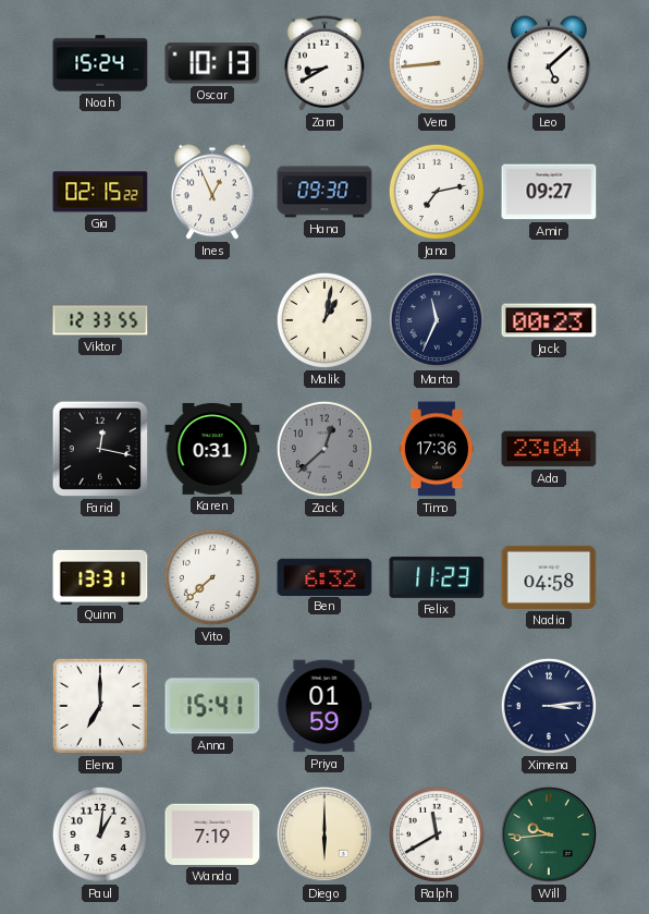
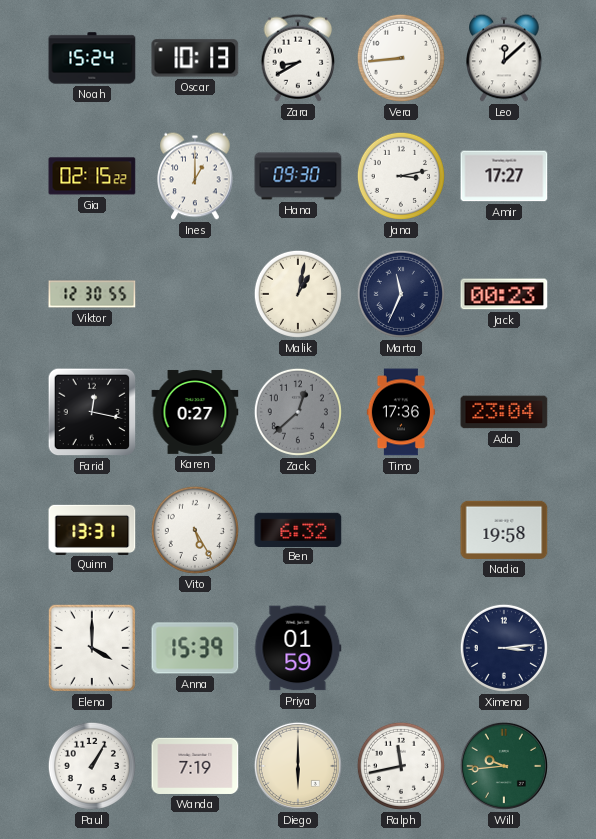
Leo: 5:08 -> 12:08
Ines: 12:56 -> 1:00
Jana: 7:13 -> 3:13
Amir: 09:27 -> 17:27
Viktor: 12:33 -> 12:30
Karen: 0:31 -> 0:27
Vito: 7:38 -> 5:25
Felix: 11:23 -> none
Nadia: 04:58 -> 19:58
Elena: 7:00 -> 4:00
Anna: 15:41 -> 15:39
Paul: 1:01 -> 1:05
Ralph: 11:40 -> 11:43
